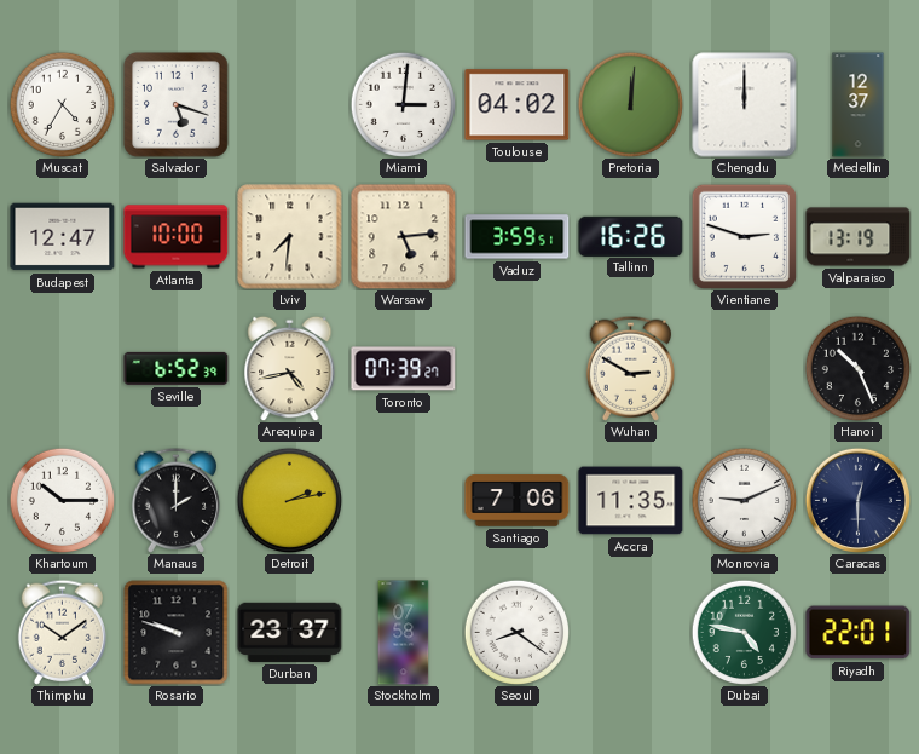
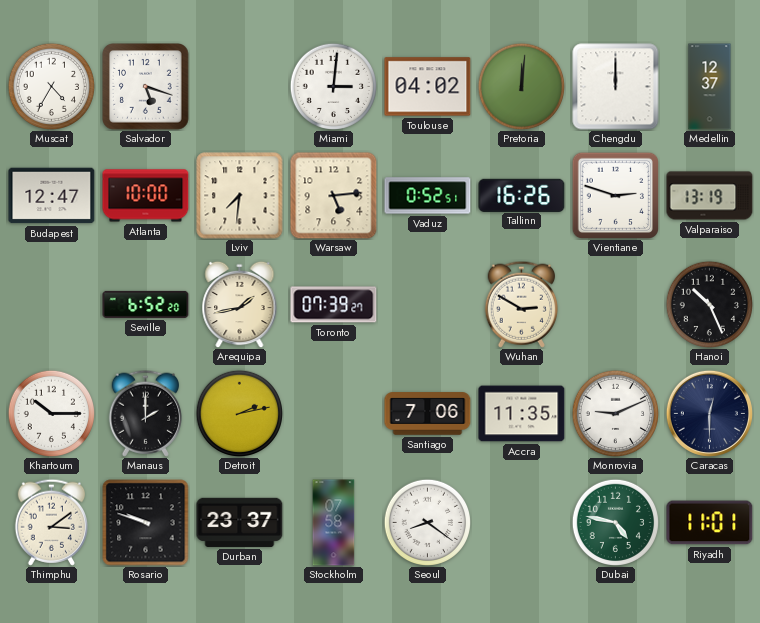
Vaduz: 3:59 -> 0:52
Seville: 6:52:39 -> 6:52:20
Arequipa: 4:43 -> 1:43
Thimphu: 10:09 -> 3:09
Riyadh: 22:01 -> 11:01
